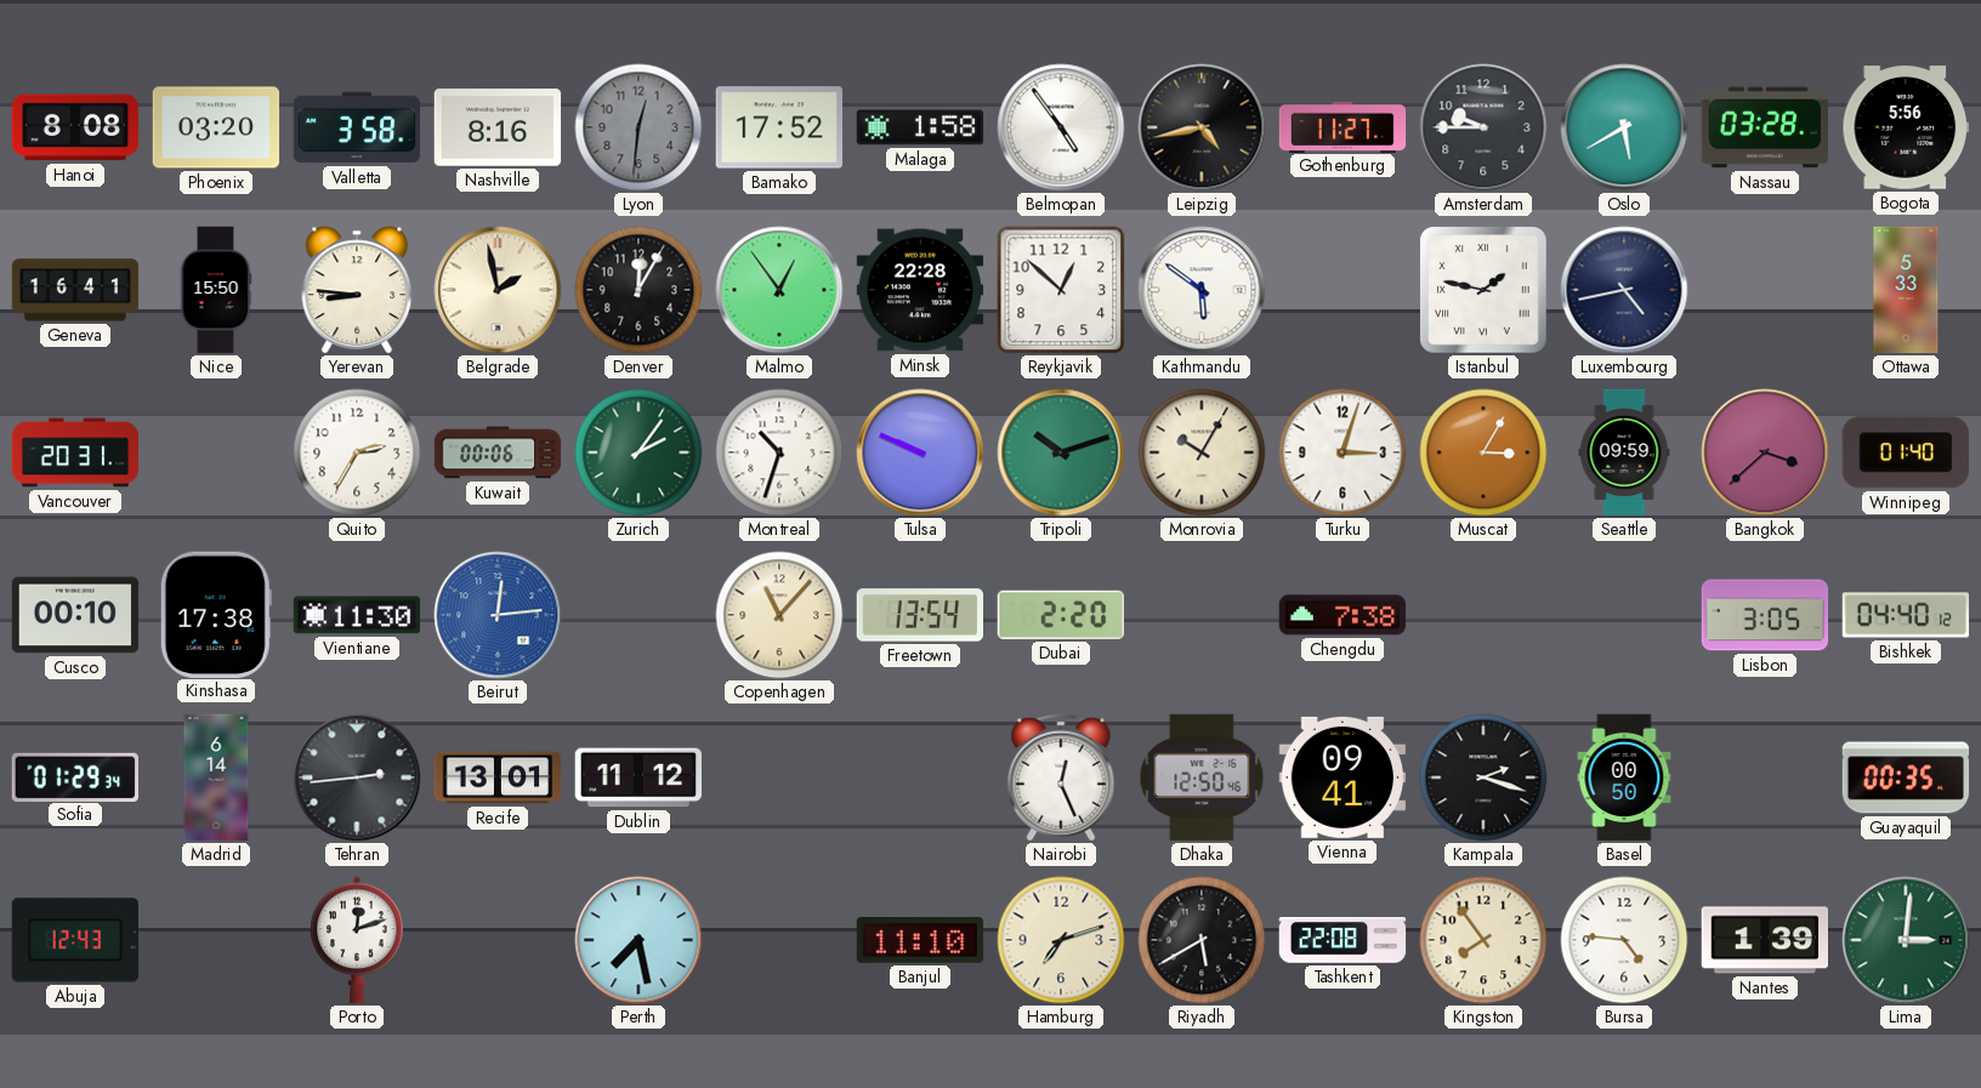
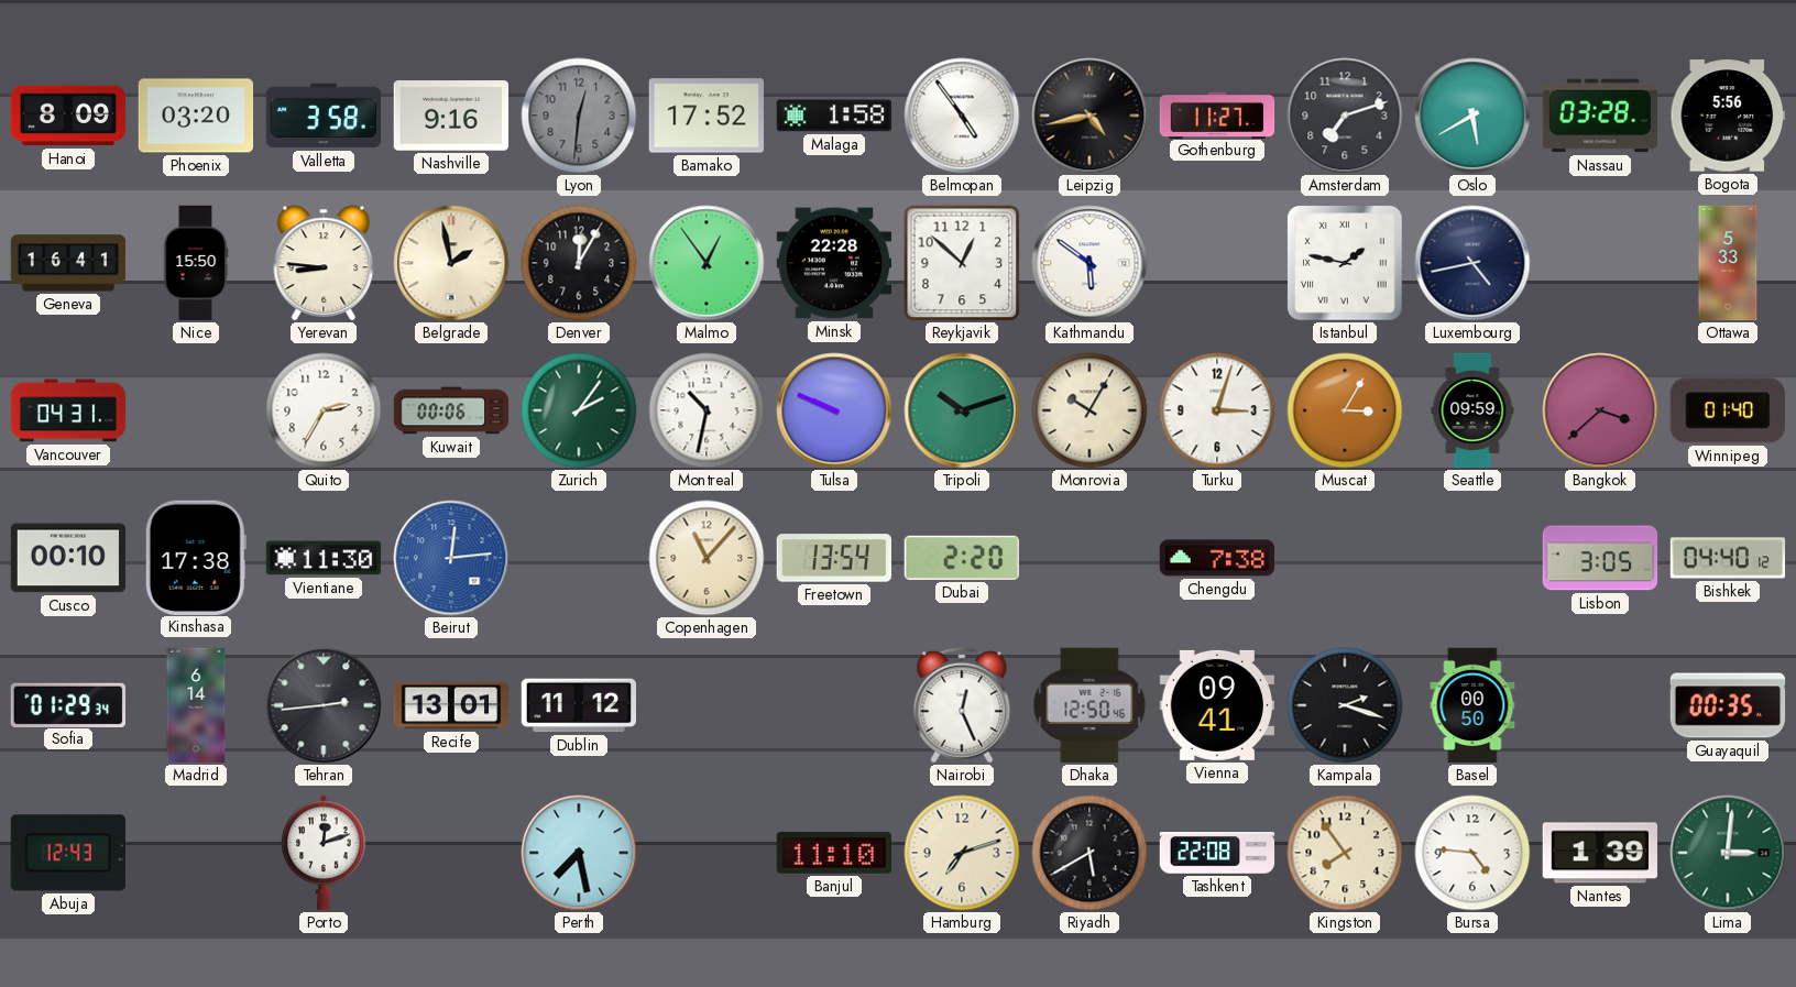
Hanoi: 8:08 -> 8:09
Nashville: 8:16 -> 9:16
Amsterdam: 9:45 -> 7:12
Vancouver: 20:31 -> 04:31
Montreal: 10:33 -> 10:32
